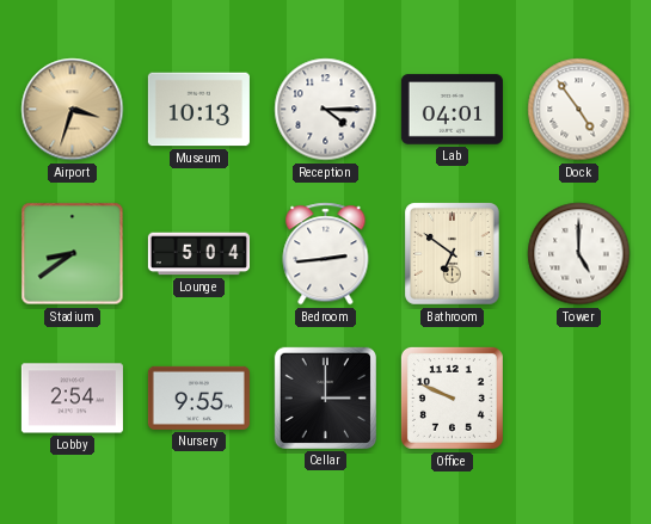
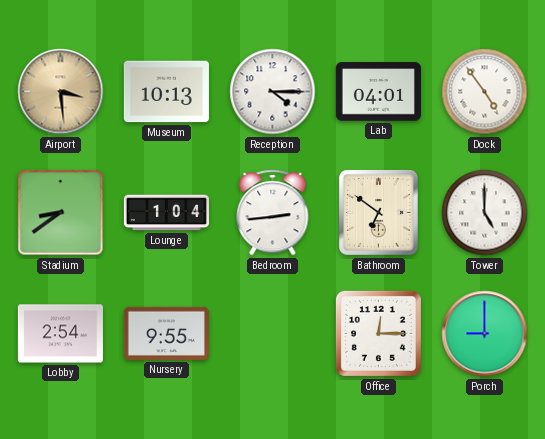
Airport: 3:33 -> 3:29
Lounge: 5:04 -> 1:04
Cellar: 3:00 -> none
Office: 9:49 -> 12:15
Porch: none -> 9:00
